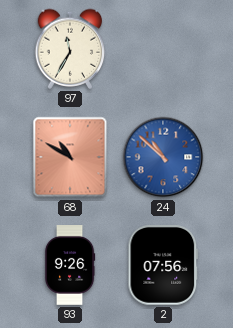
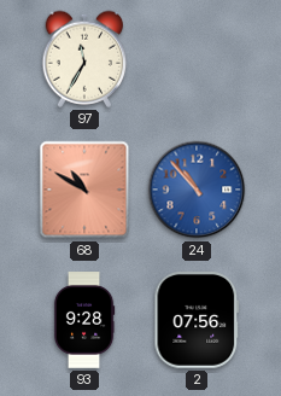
24: 10:52 -> 10:53
93: 9:26 -> 9:28
